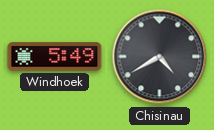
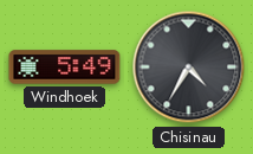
Chisinau: 4:40 -> 4:35
